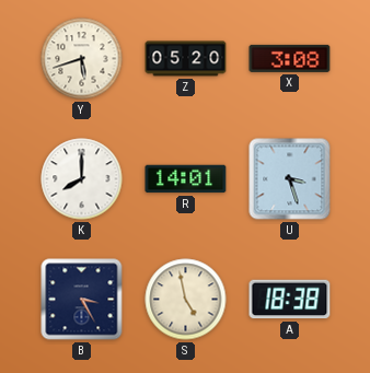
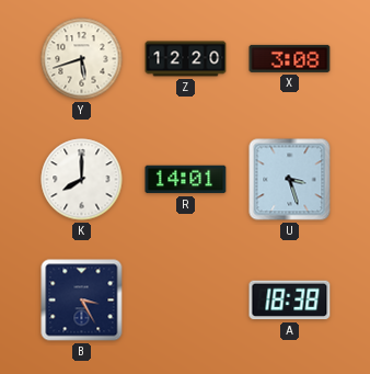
Z: 05:20 -> 12:20
S: 4:58 -> none
